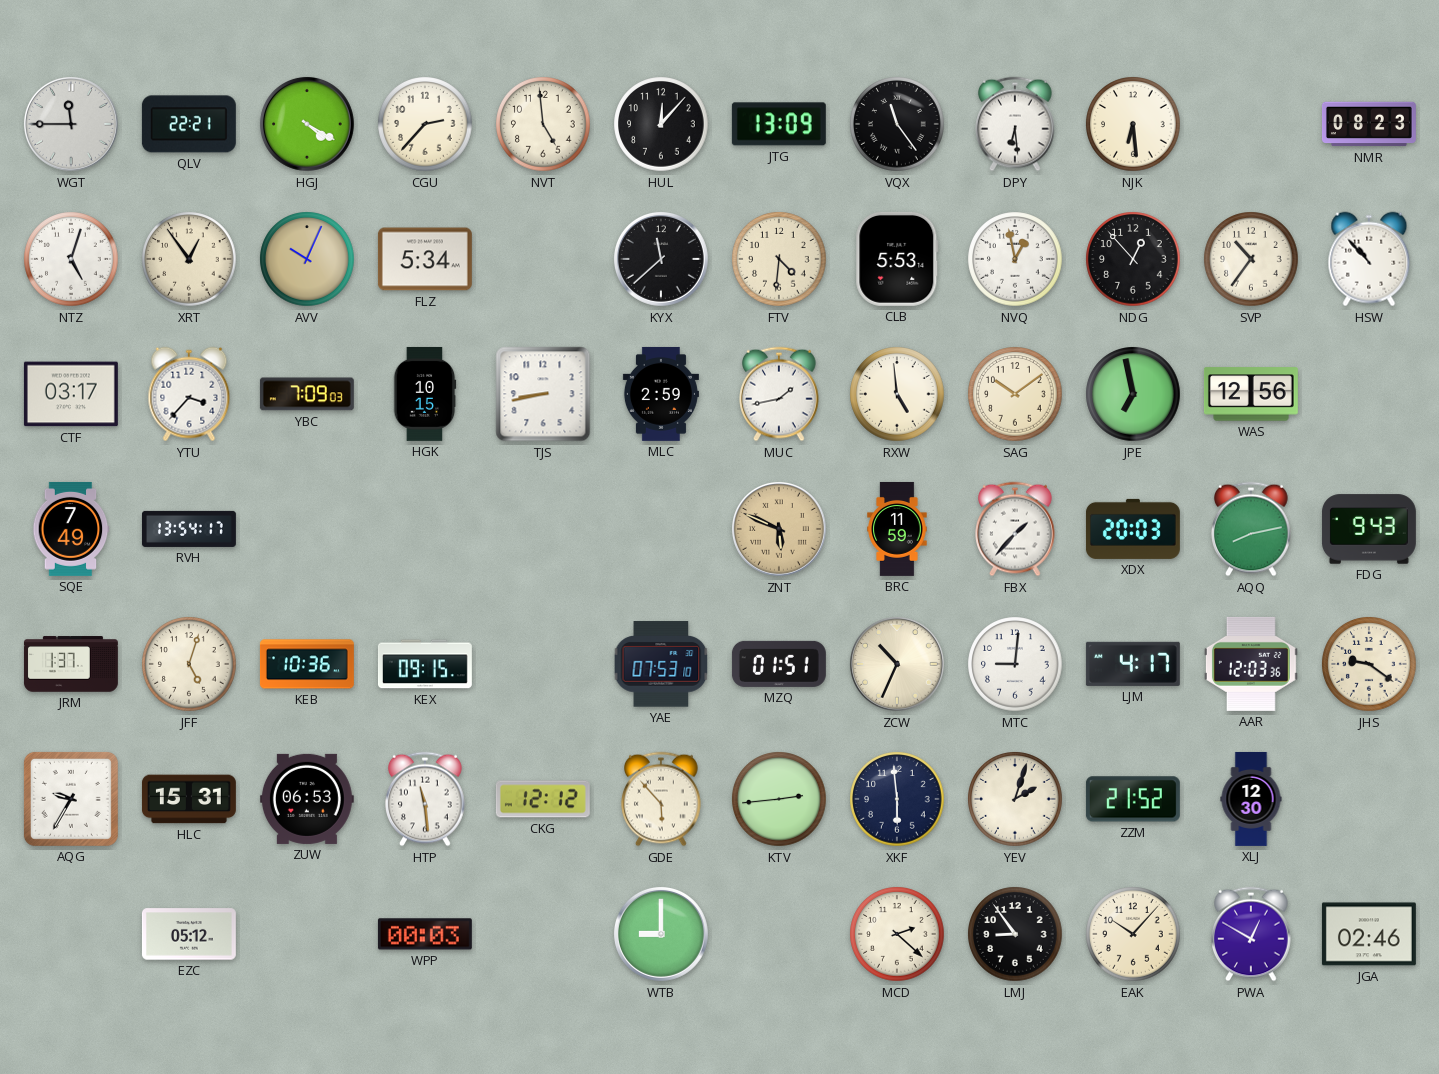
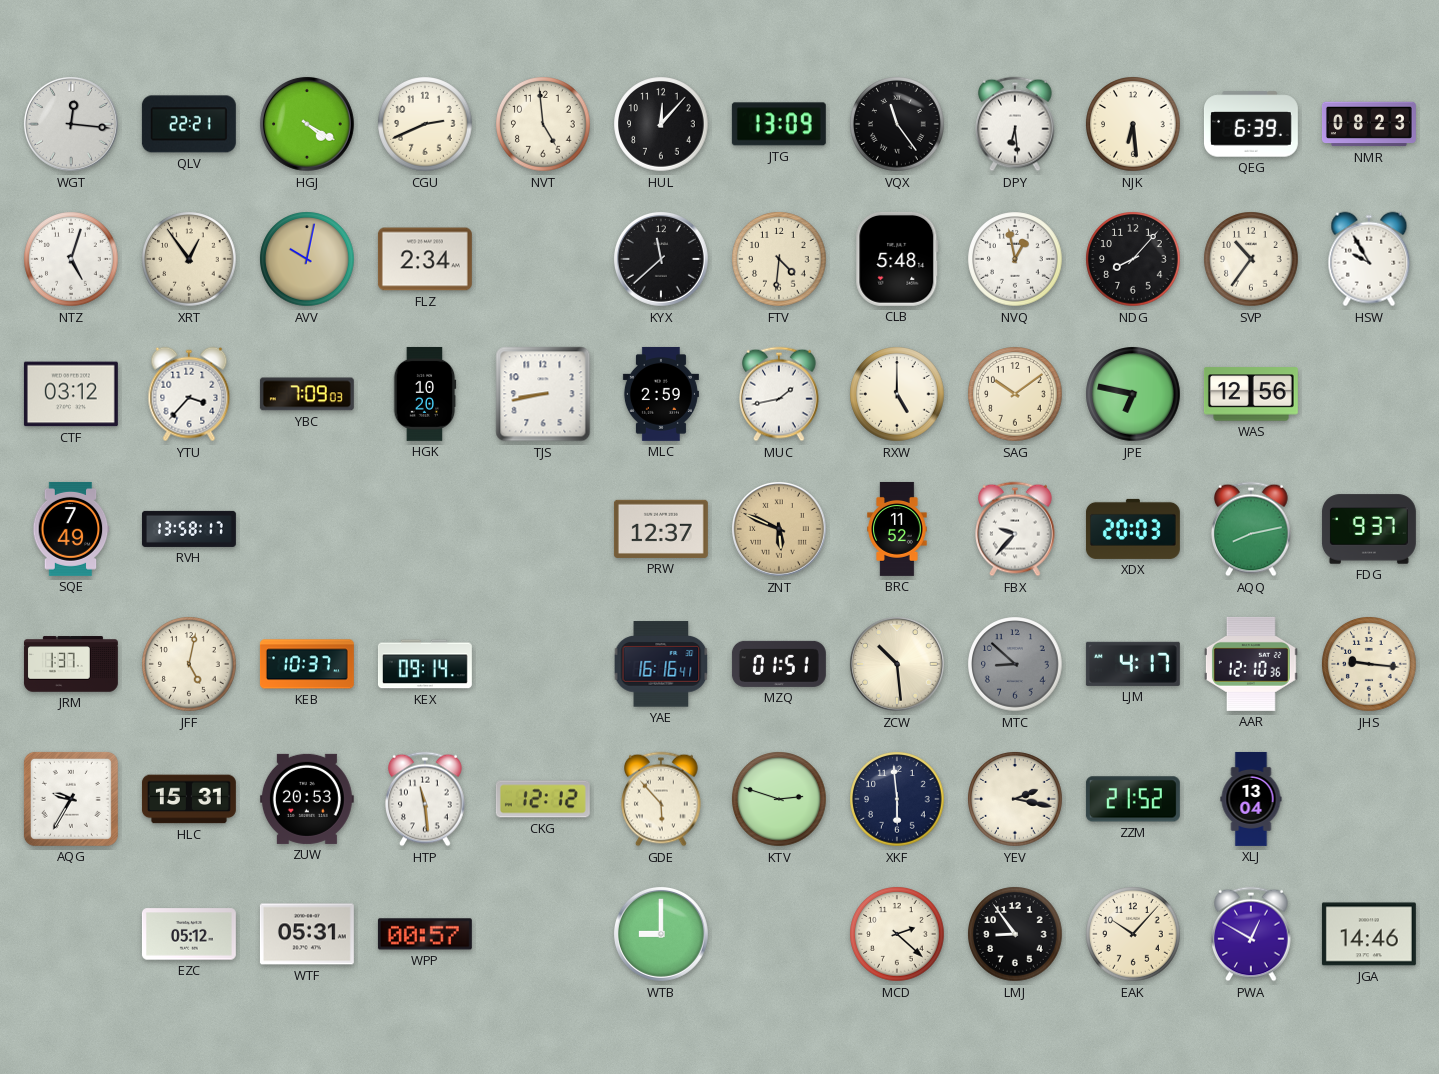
WGT: 11:45 -> 12:16
CGU: 2:37 -> 2:41
QEG: none -> 6:39
AVV: 10:04 -> 10:02
FLZ: 5:34 -> 2:34
CLB: 5:53 -> 5:48
NDG: 12:53 -> 8:07
HSW: 10:53 -> 9:55
CTF: 03:17 -> 03:12
HGK: 10:15 -> 10:20
RXW: 4:59 -> 5:00
JPE: 6:58 -> 6:47
RVH: 13:54 -> 13:58
PRW: none -> 12:37
BRC: 11:59 -> 11:52
FBX: 1:37 -> 9:37
FDG: 9:43 -> 9:37
JFF: 5:03 -> 5:02
KEB: 10:36 -> 10:37
KEX: 09:15 -> 09:14
YAE: 07:53 -> 16:16
ZCW: 10:34 -> 10:29
MTC: 9:01 -> 8:52
MTC dial: white -> grey
AAR: 12:03 -> 12:10
JHS: 9:21 -> 9:16
ZUW: 06:53 -> 20:53
KTV: 2:44 -> 2:48
YEV: 2:03 -> 2:17
XLJ: 12:30 -> 13:04
WTF: none -> 05:31
WPP: 00:03 -> 00:57
JGA: 02:46 -> 14:46
